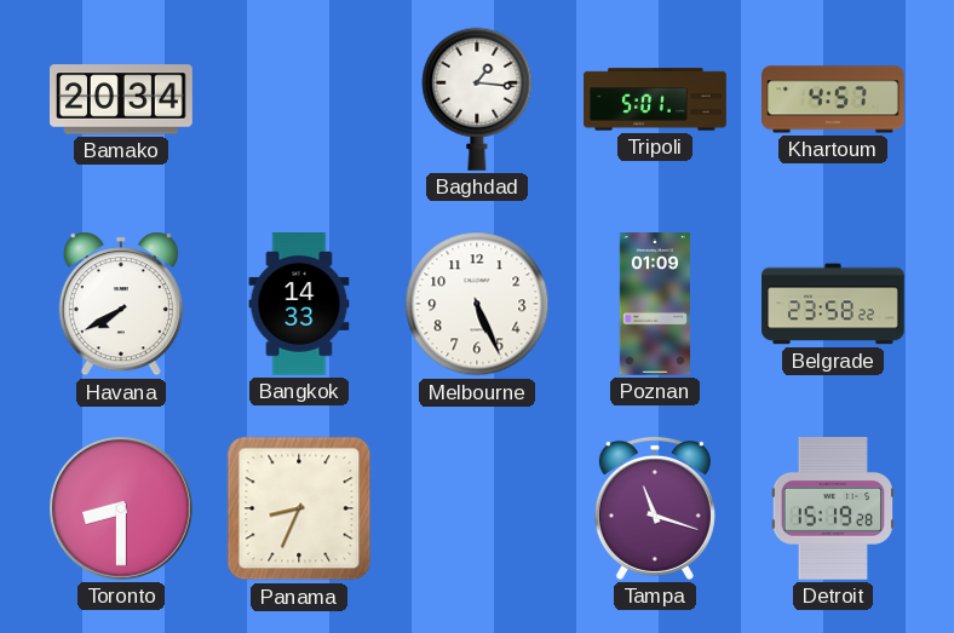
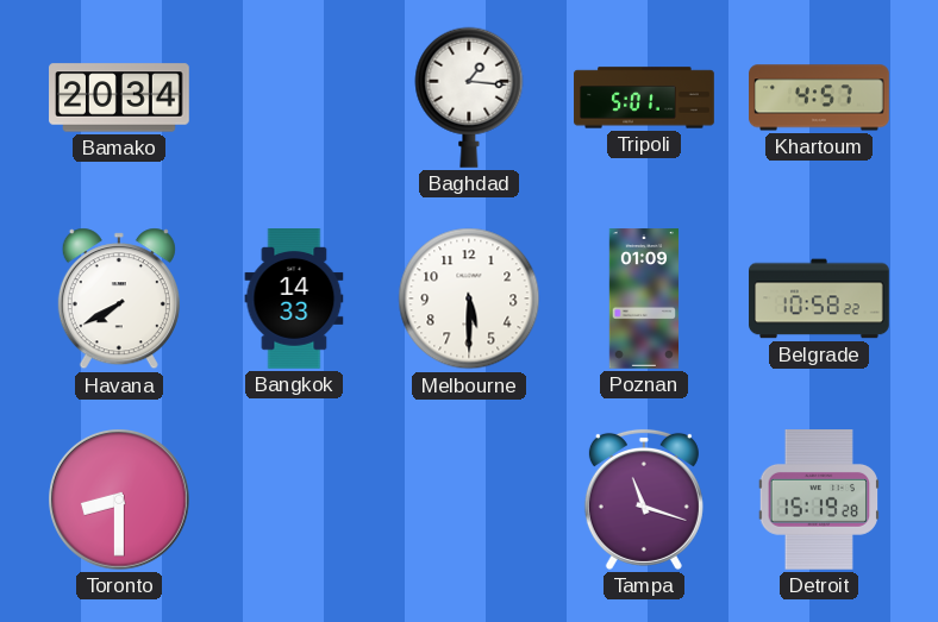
Melbourne: 5:26 -> 5:30
Belgrade: 23:58 -> 10:58
Panama: 8:34 -> none
